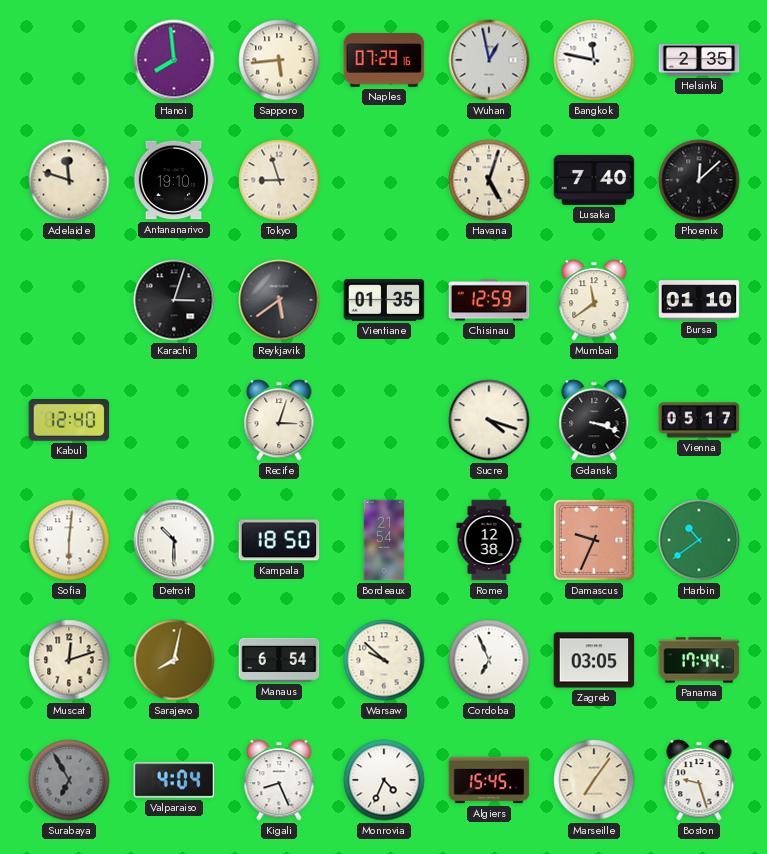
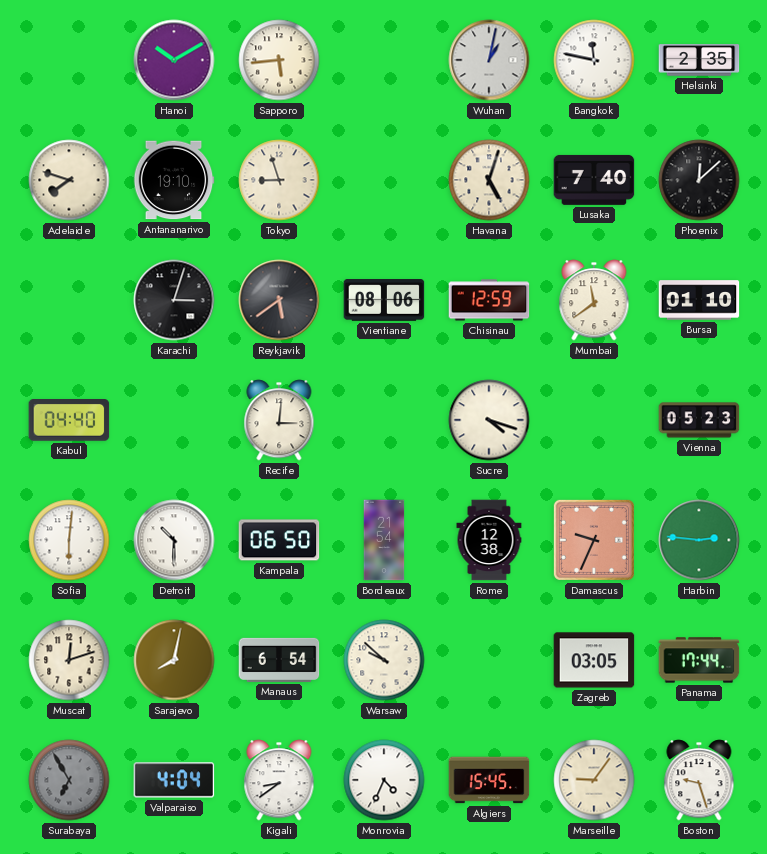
Hanoi: 7:59 -> 10:10
Naples: 07:29 -> none
Wuhan: 12:58 -> 1:02
Adelaide: 11:48 -> 7:48
Vientiane: 01:35 -> 08:06
Kabul: 12:40 -> 04:40
Recife: 3:03 -> 3:01
Gdansk: 3:18 -> none
Vienna: 05:17 -> 05:23
Kampala: 18:50 -> 06:50
Harbin: 10:39 -> 2:46
Cordoba: 6:56 -> none
Kigali: 8:26 -> 8:39
Marseille: 7:06 -> 9:06
